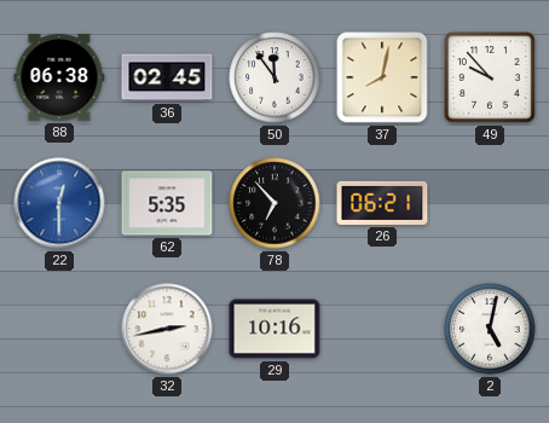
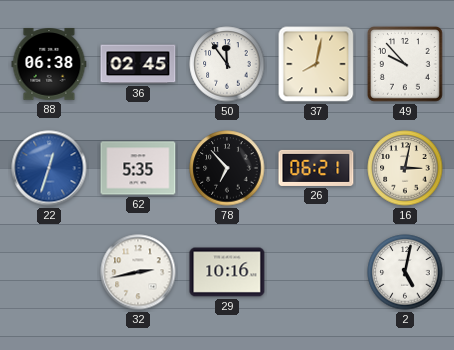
22: 12:30 -> 12:33
16: none -> 3:02
